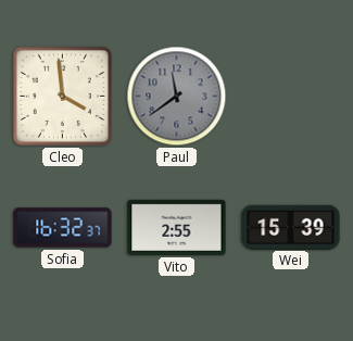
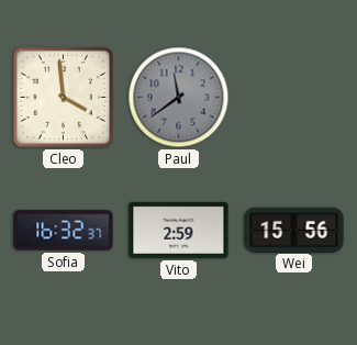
Vito: 2:55 -> 2:59
Wei: 15:39 -> 15:56
